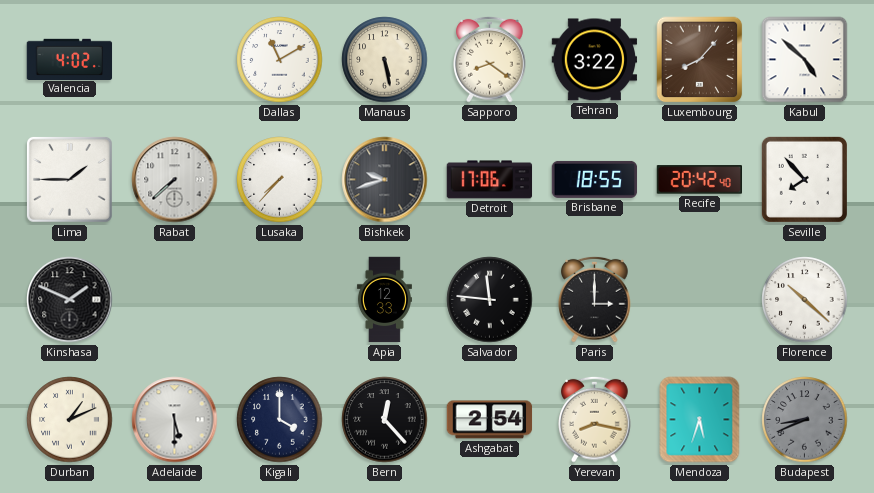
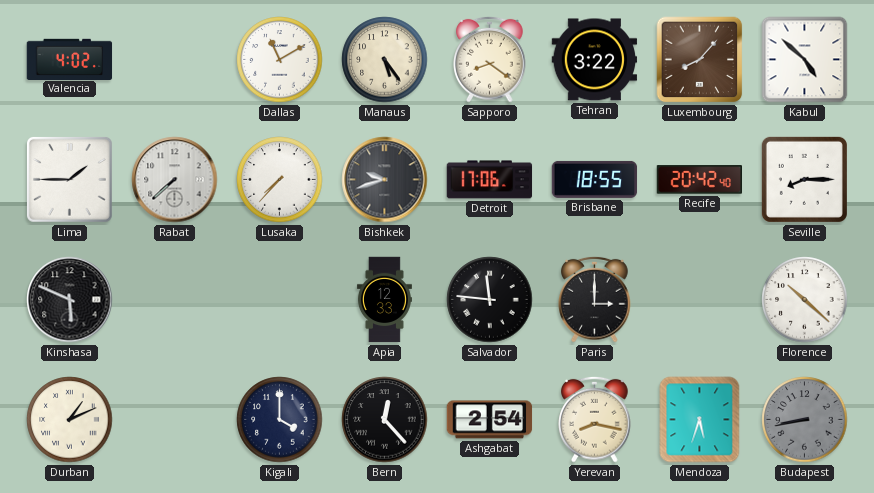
Manaus: 5:28 -> 5:24
Seville: 7:53 -> 8:15
Kinshasa: 1:49 -> 5:49
Adelaide: 5:30 -> none
Budapest: 8:41 -> 8:43
